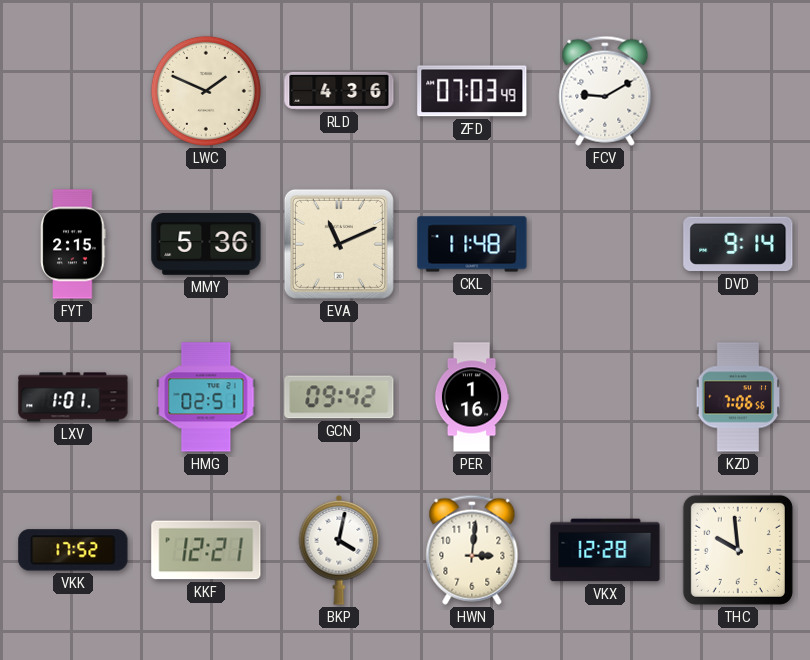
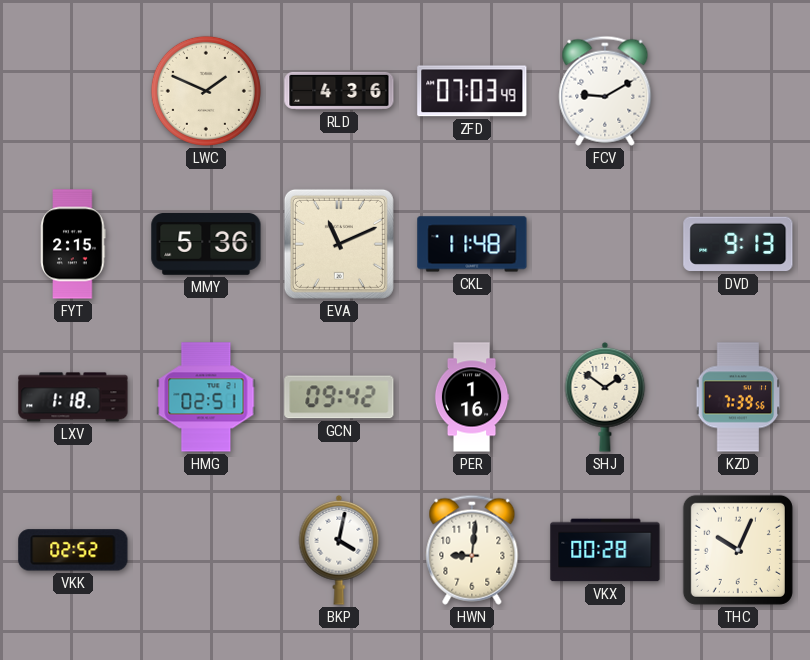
DVD: 9:14 -> 9:13
LXV: 1:01 -> 1:18
SHJ: none -> 1:51
KZD: 7:06 -> 7:39
VKK: 17:52 -> 02:52
KKF: 12:21 -> none
HWN: 3:01 -> 9:01
VKX: 12:28 -> 00:28
THC: 9:59 -> 10:04
